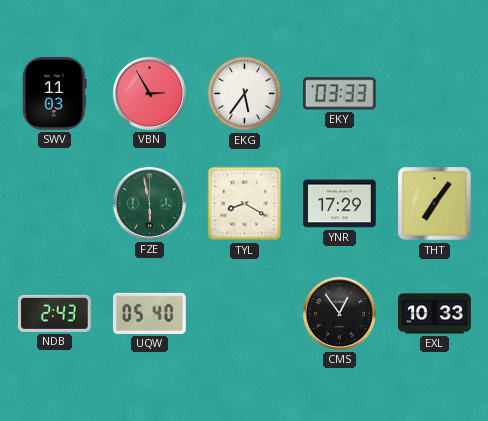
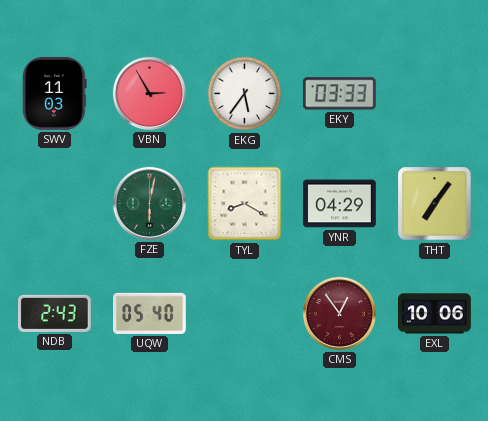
FZE: 5:58 -> 6:02
YNR: 17:29 -> 04:29
CMS dial: black -> burgundy
EXL: 10:33 -> 10:06
